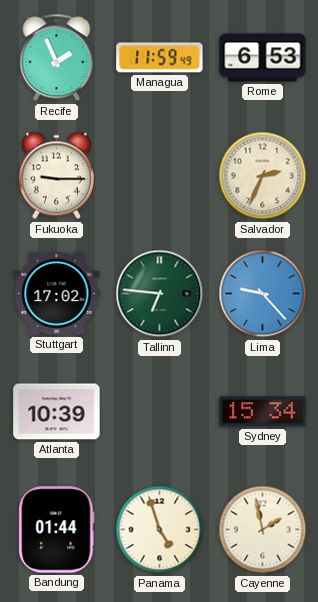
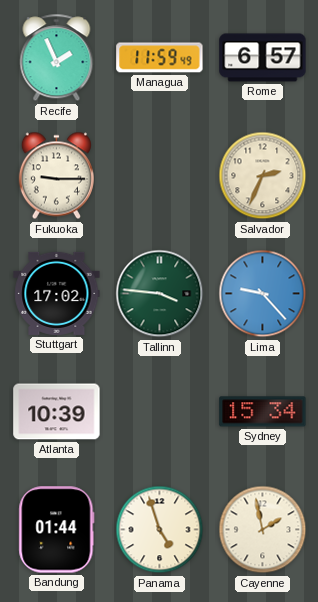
Rome: 6:53 -> 6:57
Tallinn: 6:46 -> 3:46
